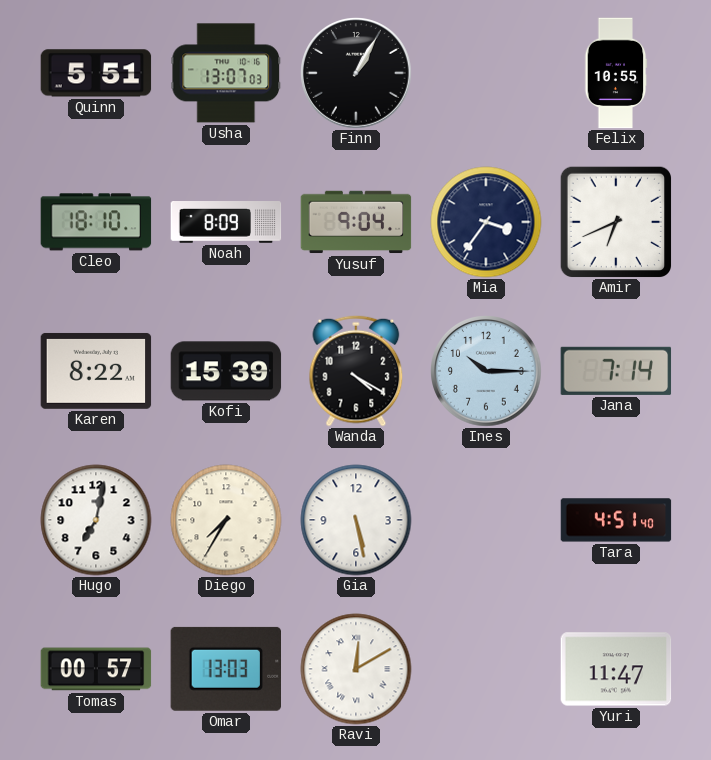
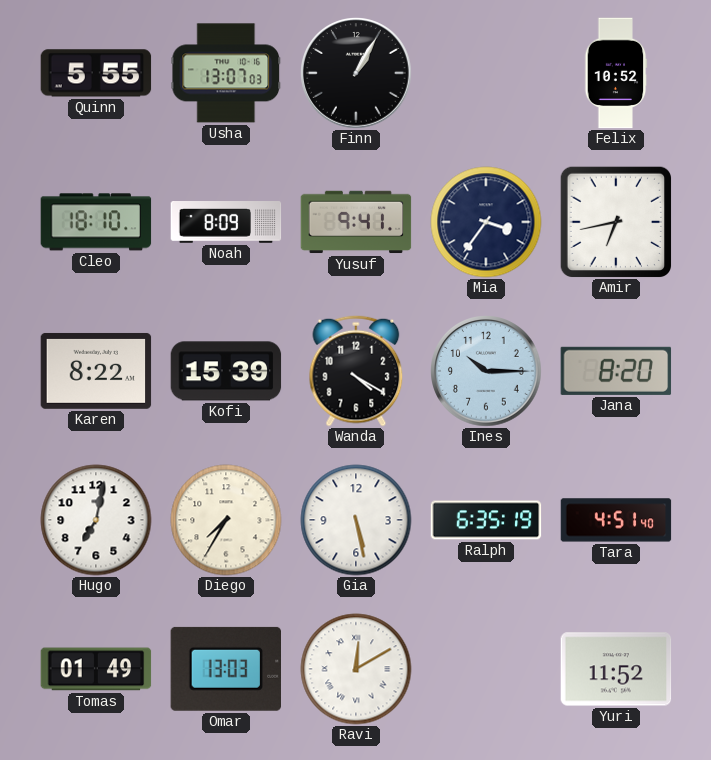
Quinn: 5:51 -> 5:55
Felix: 10:55 -> 10:52
Yusuf: 9:04 -> 9:41
Amir: 6:41 -> 6:43
Jana: 7:14 -> 8:20
Ralph: none -> 6:35
Tomas: 00:57 -> 01:49
Yuri: 11:47 -> 11:52
